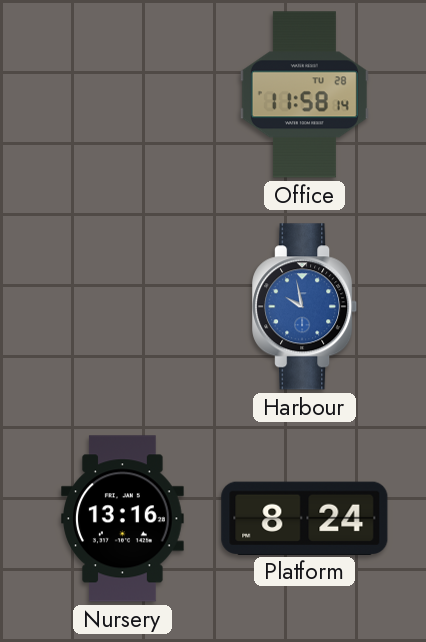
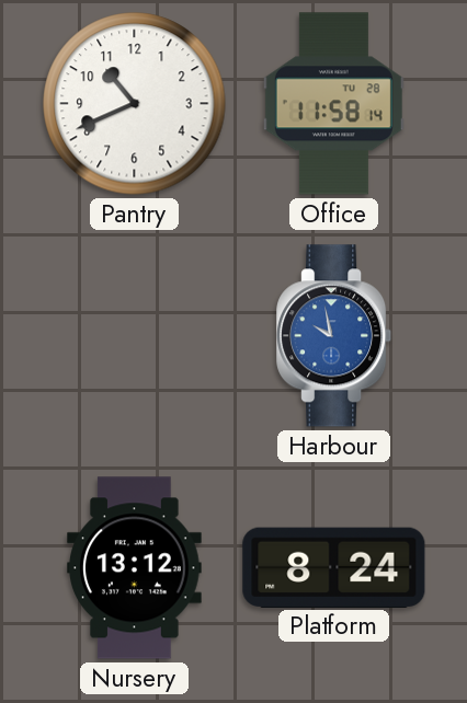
Pantry: none -> 10:41
Nursery: 13:16 -> 13:12
